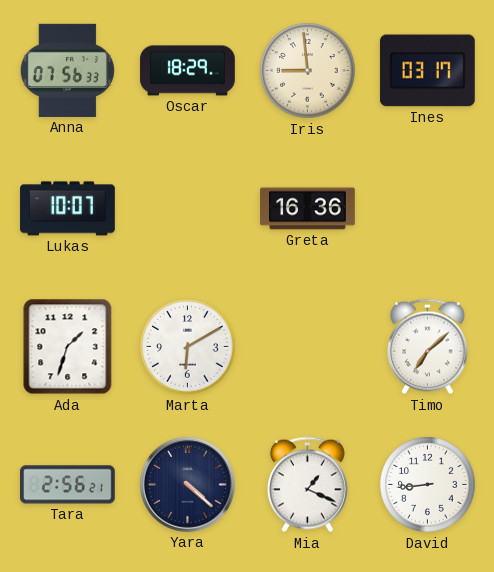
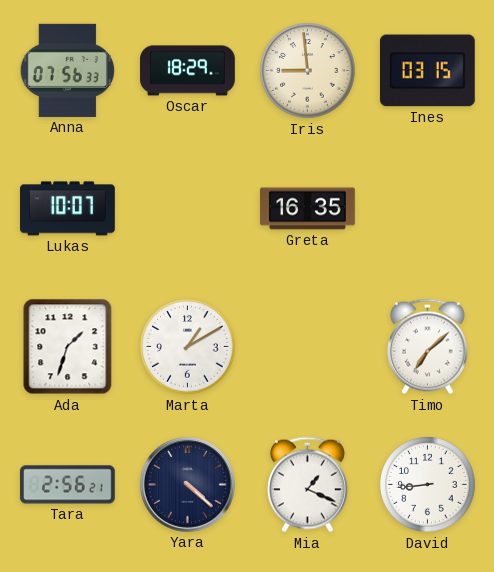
Ines: 03:17 -> 03:15
Greta: 16:36 -> 16:35
Marta: 6:10 -> 1:10
